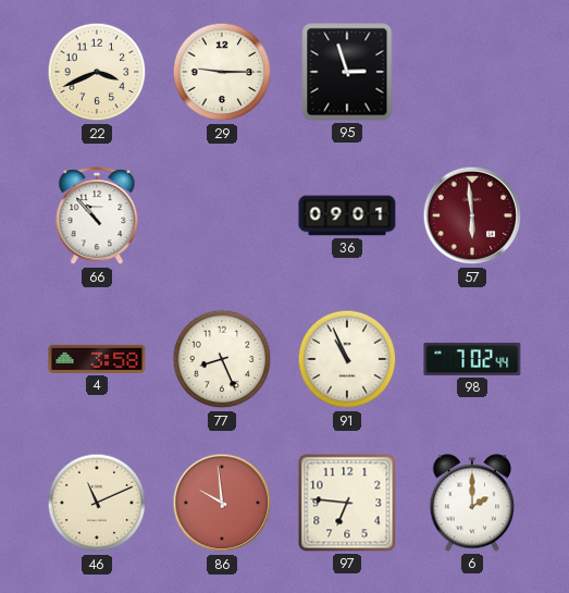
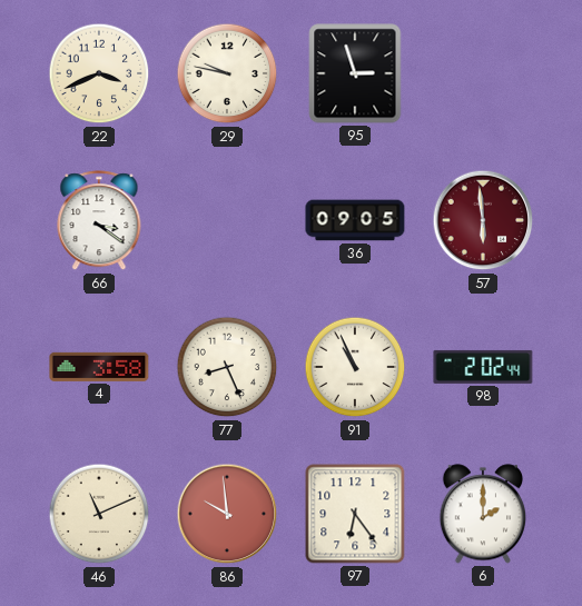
29: 9:15 -> 9:47
66: 10:53 -> 3:21
36: 09:01 -> 09:05
98: 7:02 -> 2:02
97: 6:46 -> 6:24
